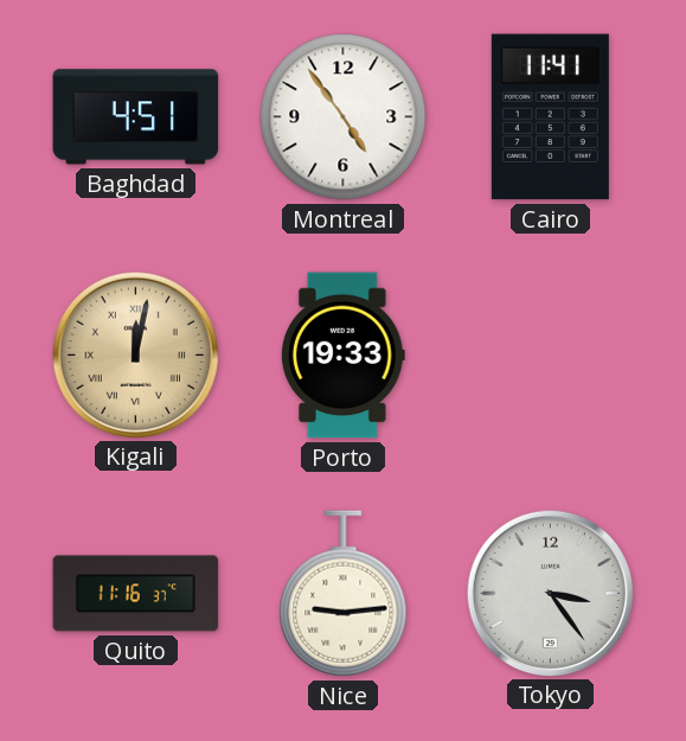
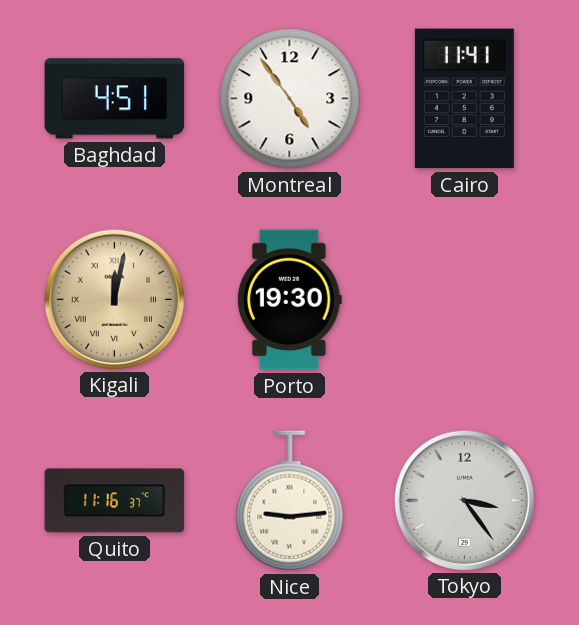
Porto: 19:33 -> 19:30
